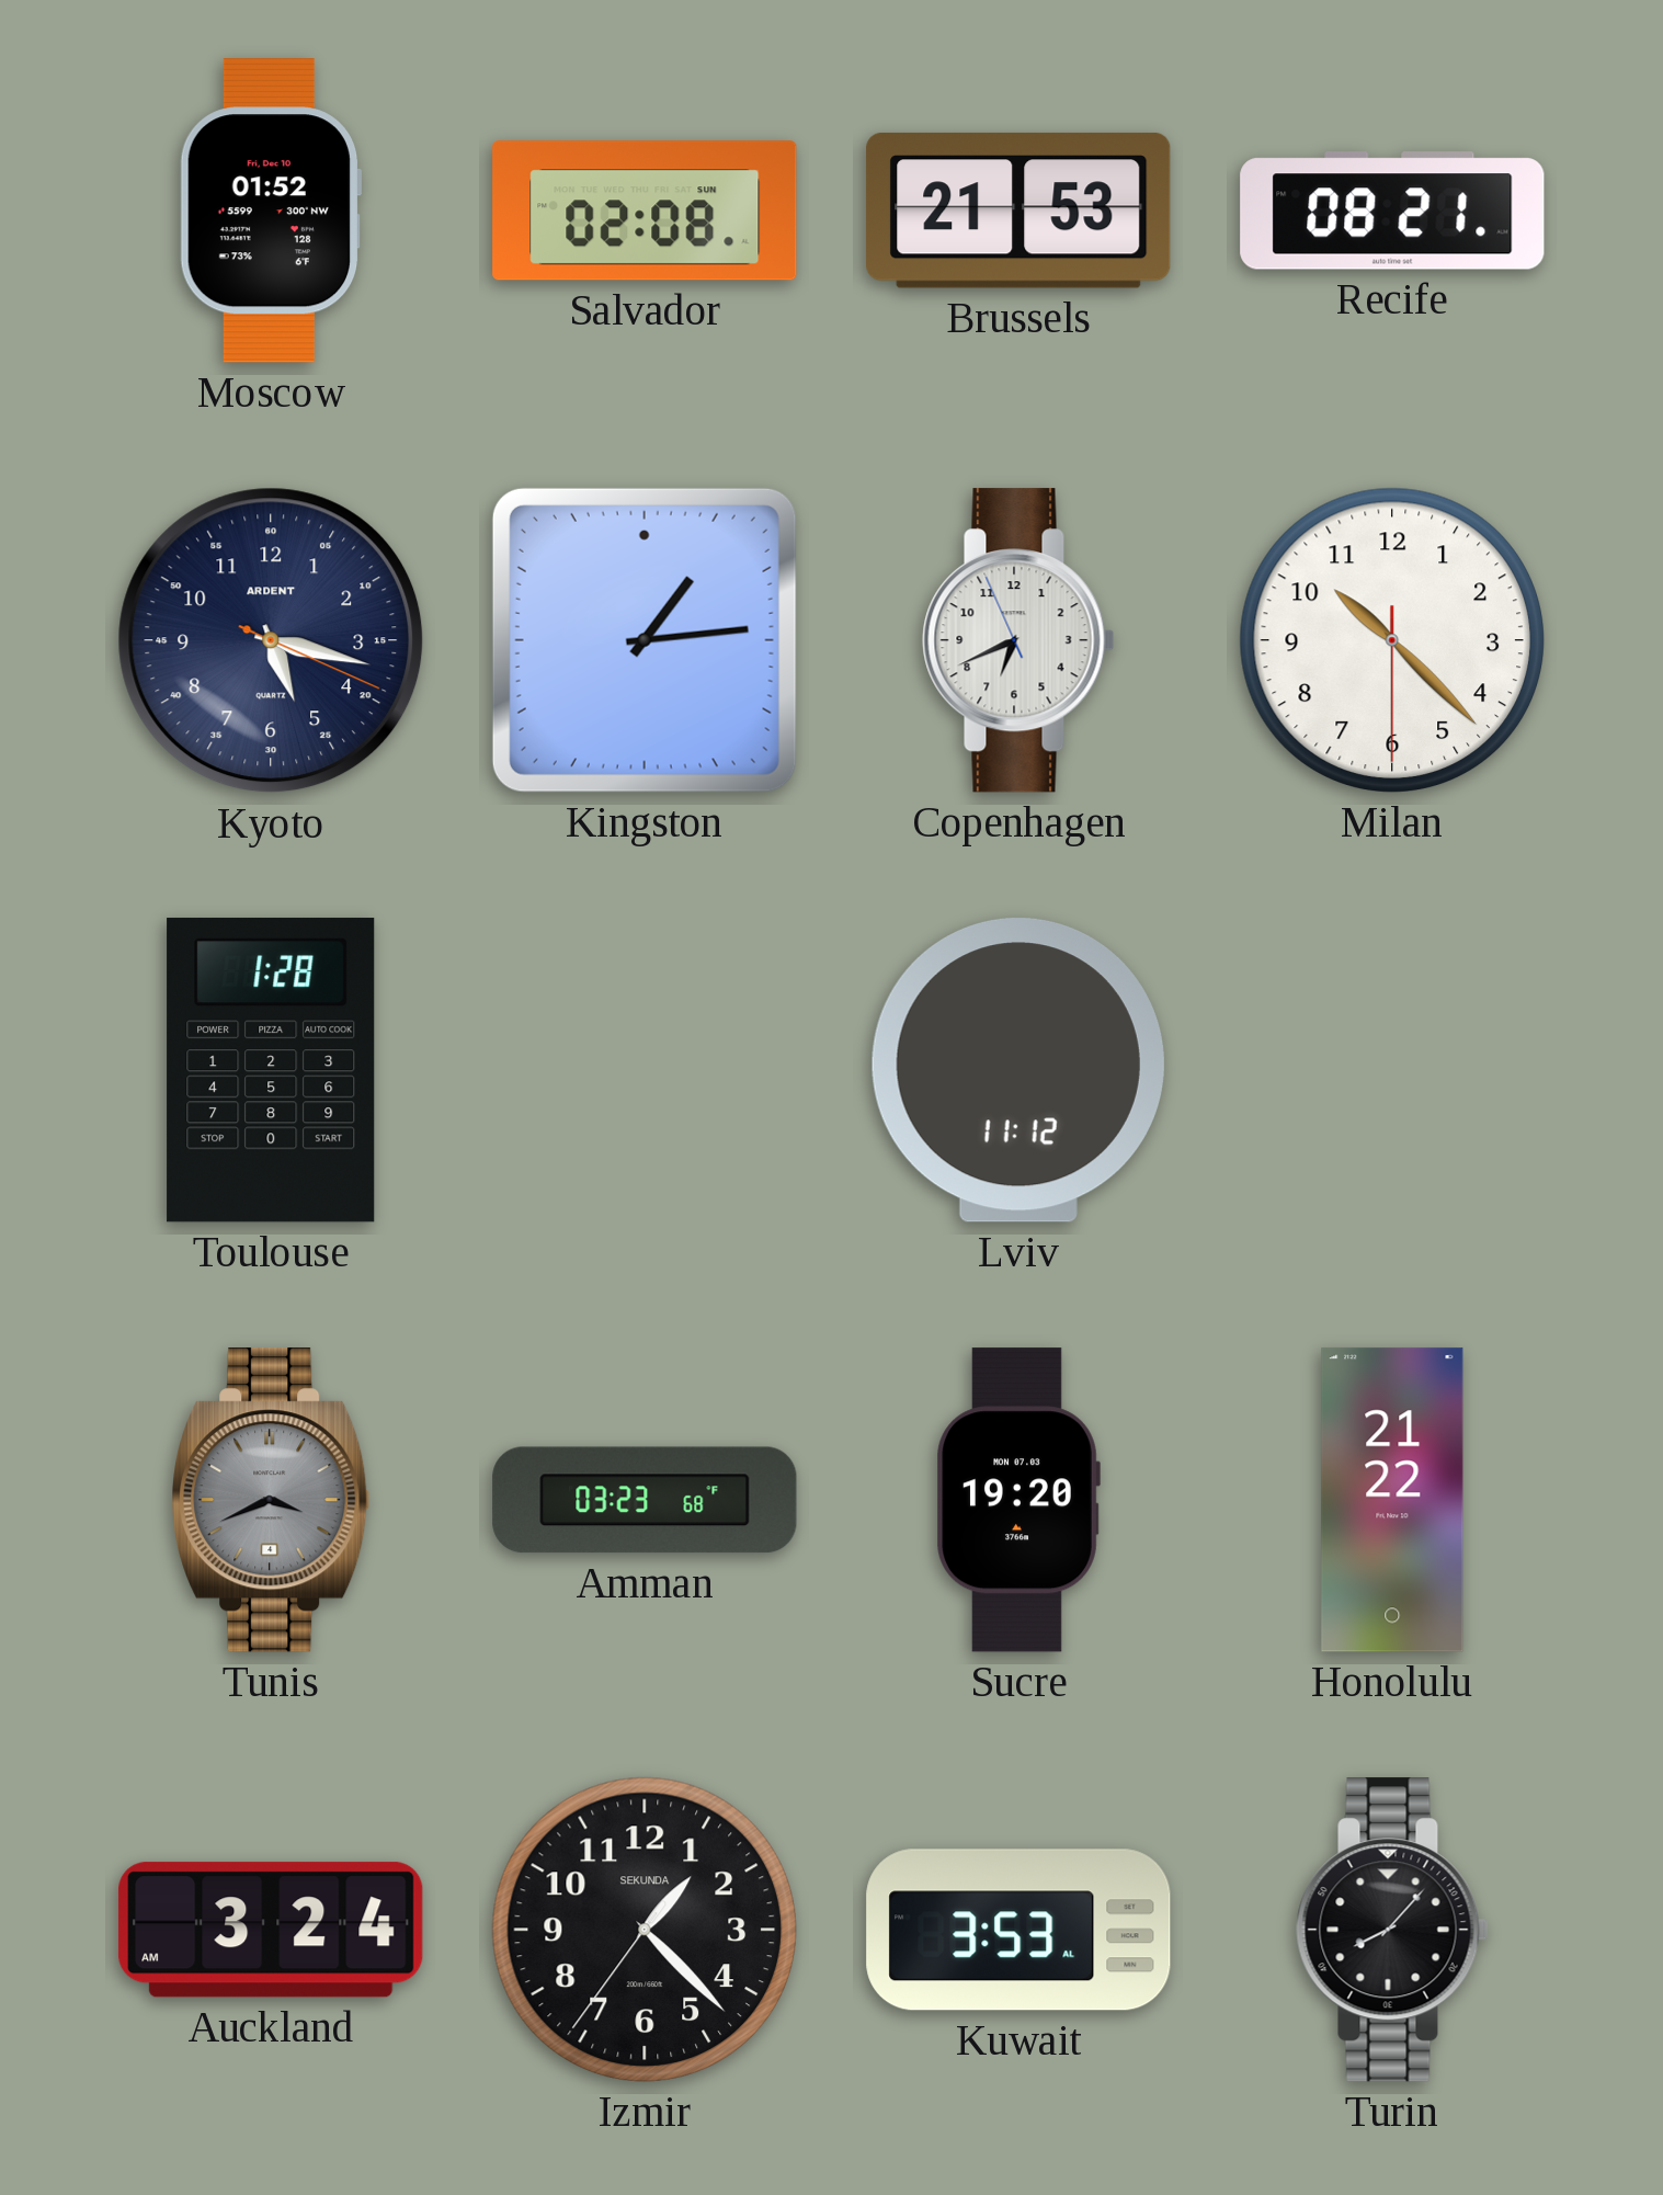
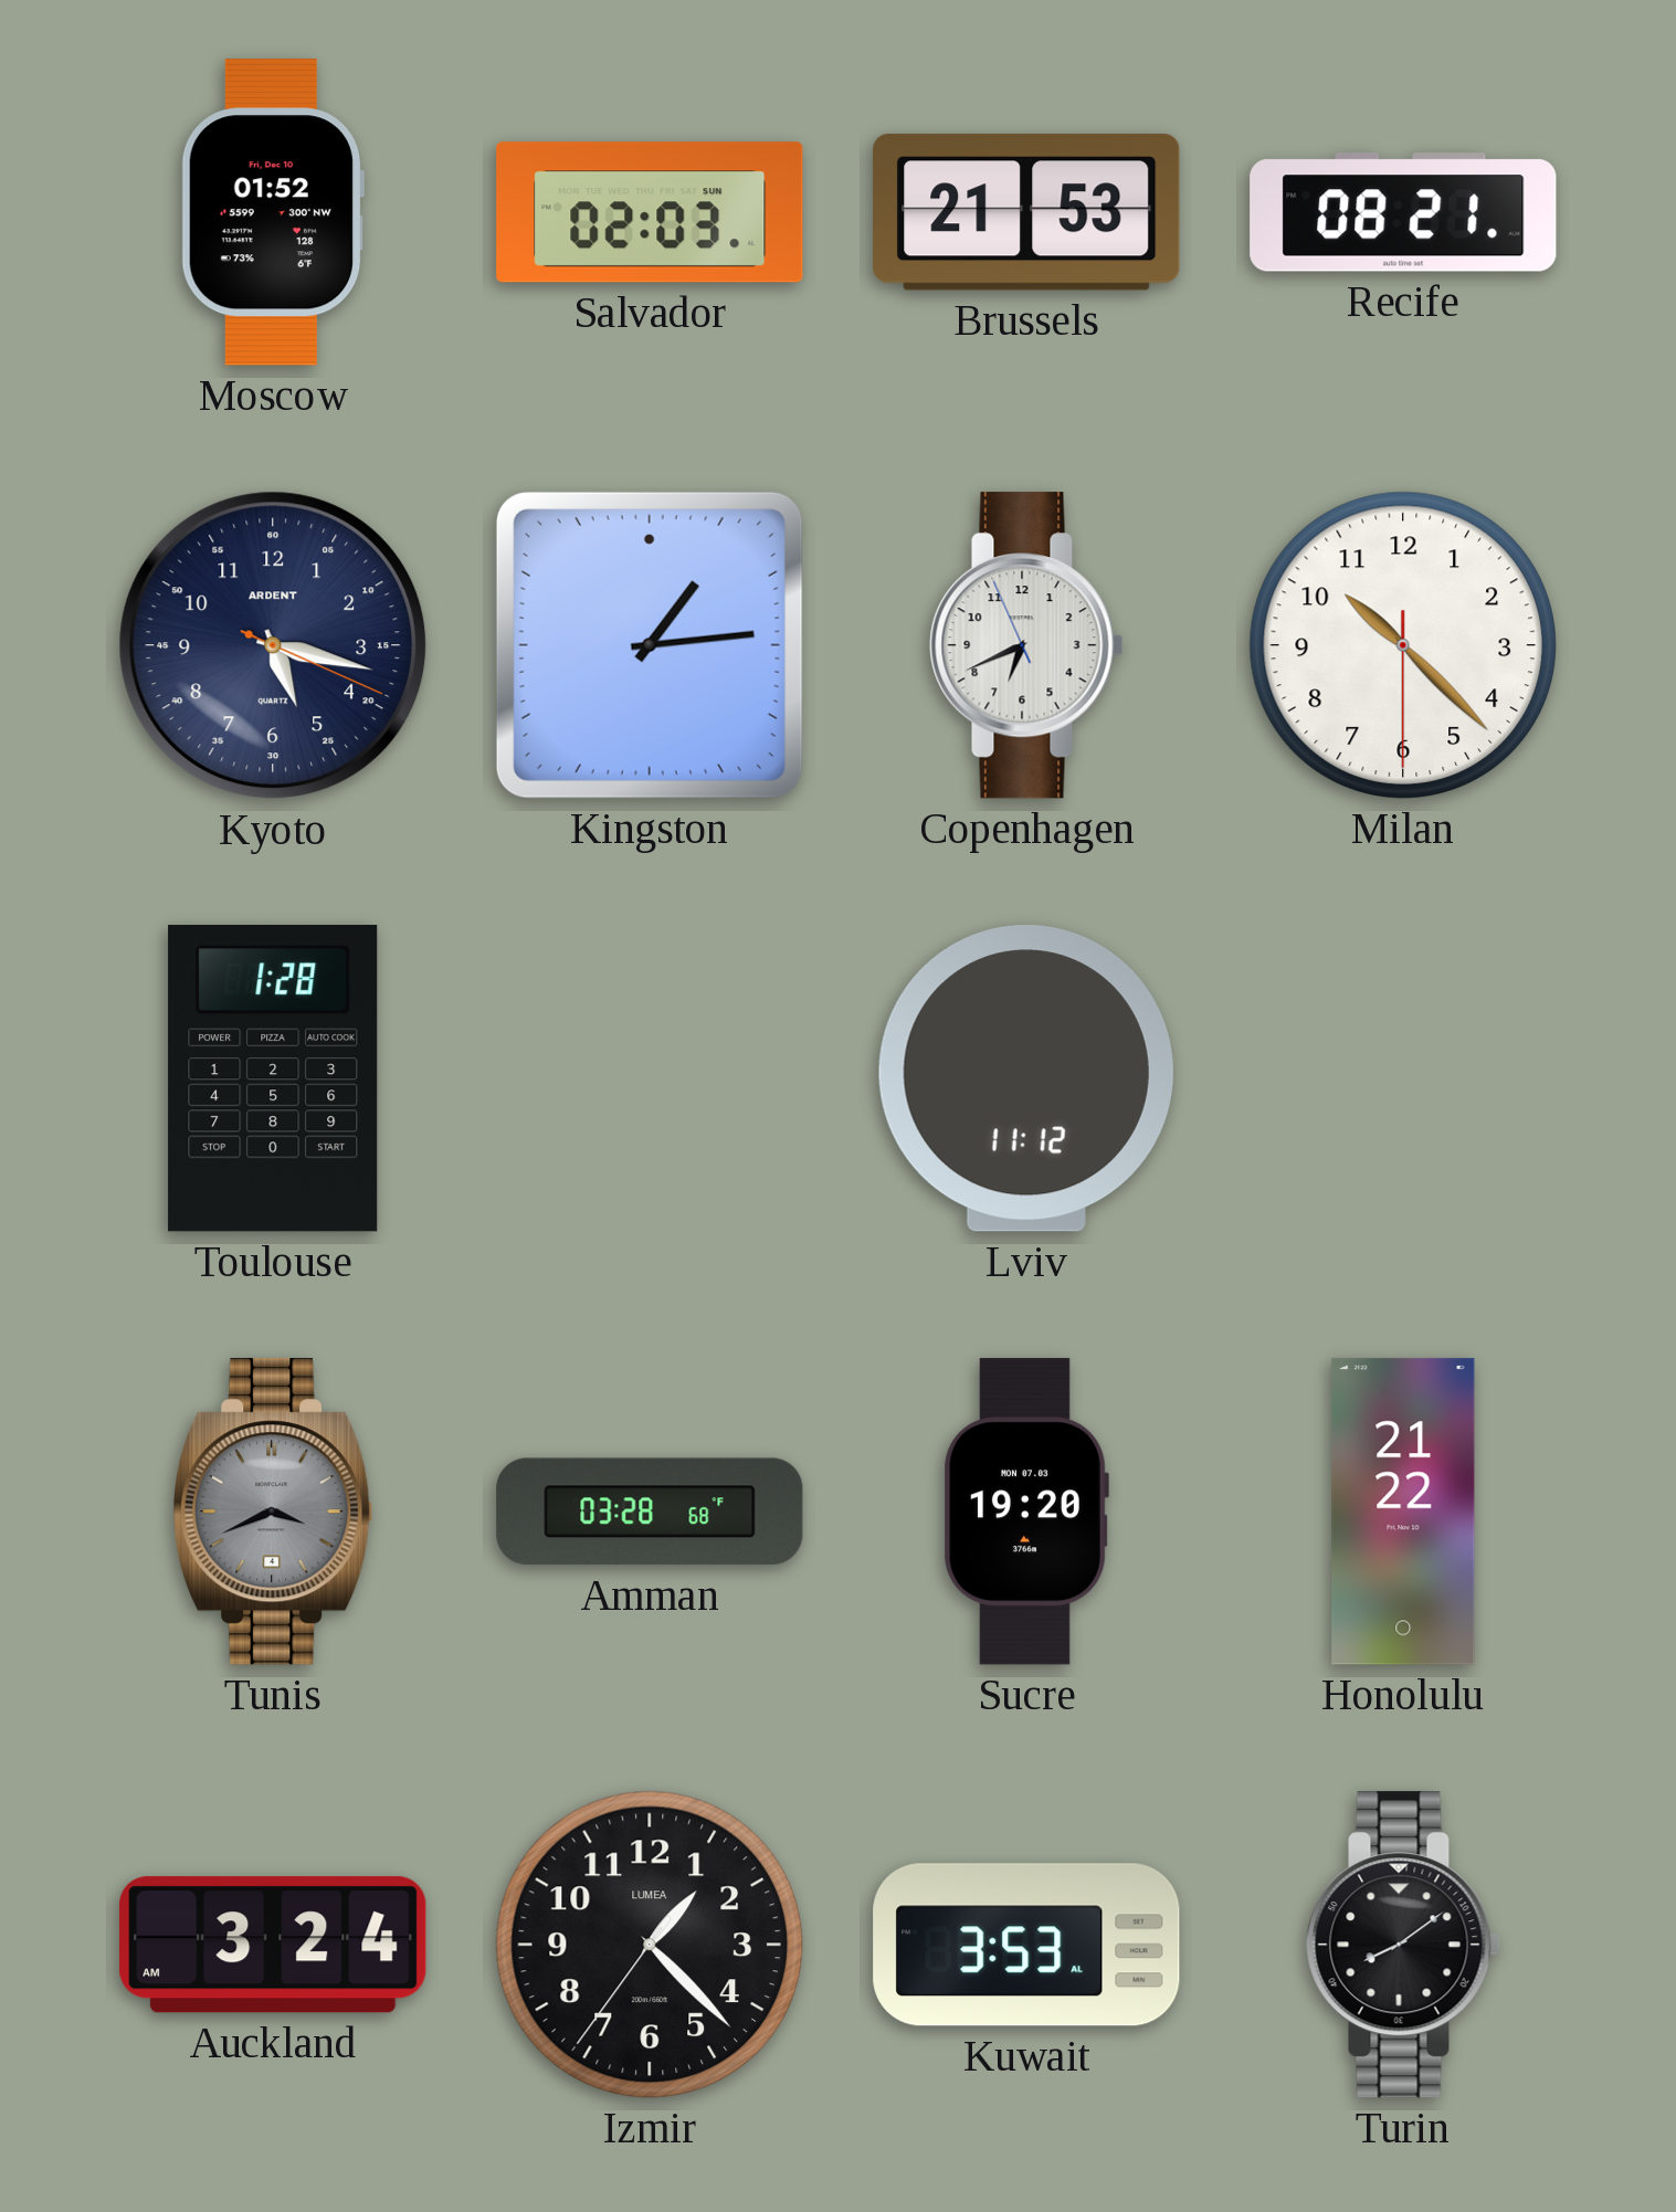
Salvador: 02:08 -> 02:03
Amman: 03:23 -> 03:28
Izmir brand: SEKUNDA -> LUMEA
Turin: 8:07 -> 8:09
